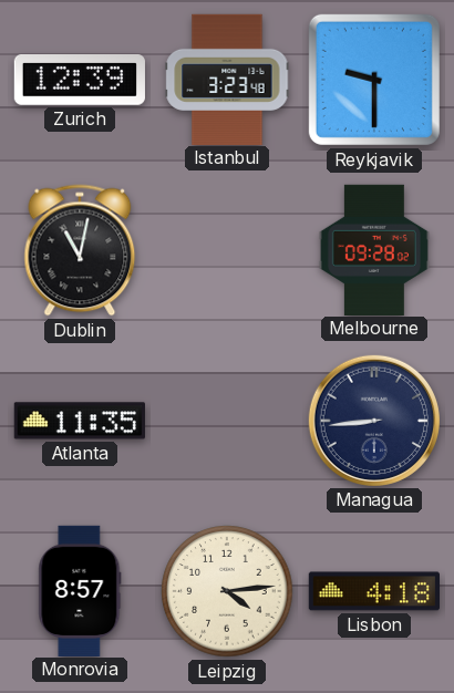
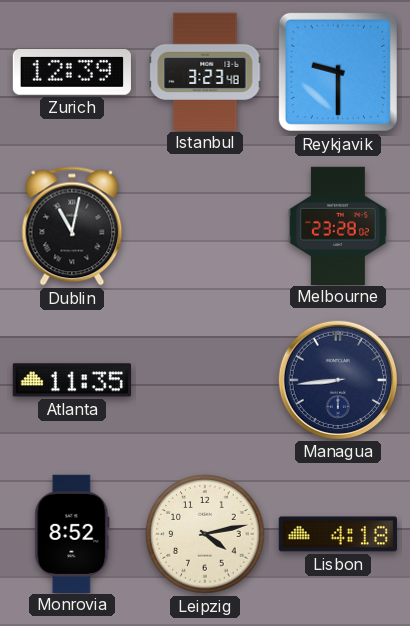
Melbourne: 09:28 -> 23:28
Monrovia: 8:57 -> 8:52
Leipzig: 4:14 -> 4:13
